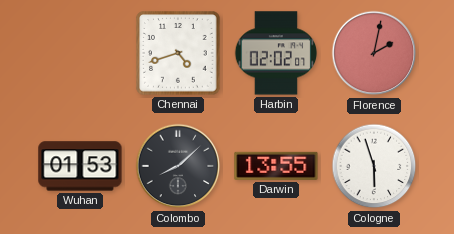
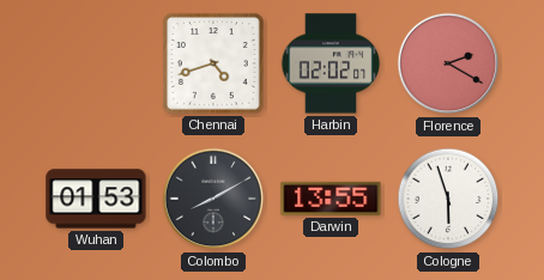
Florence: 2:02 -> 2:20
Colombo: 8:08 -> 8:10
